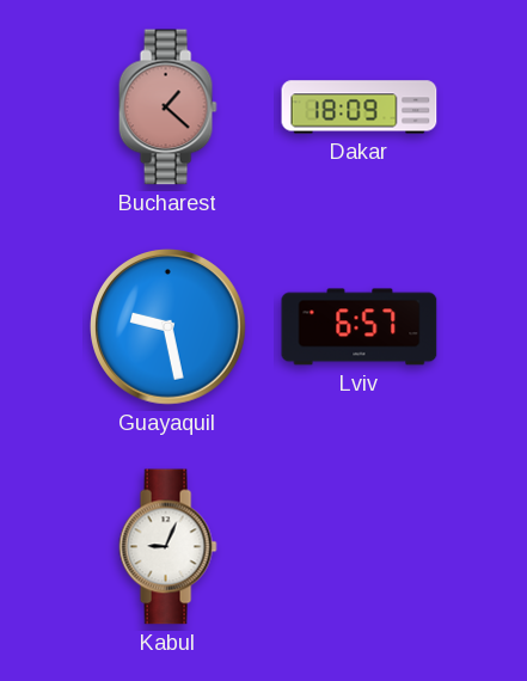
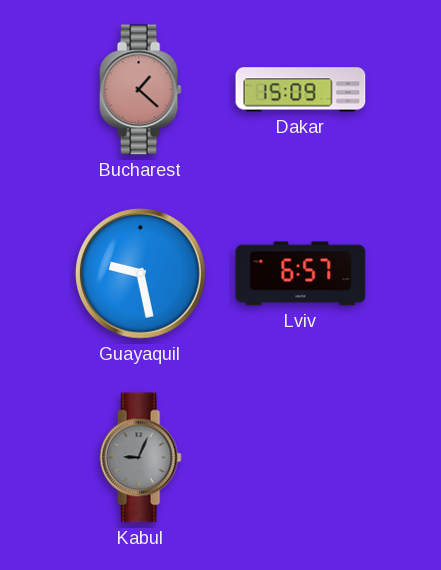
Dakar: 18:09 -> 15:09
Kabul dial: white -> grey
